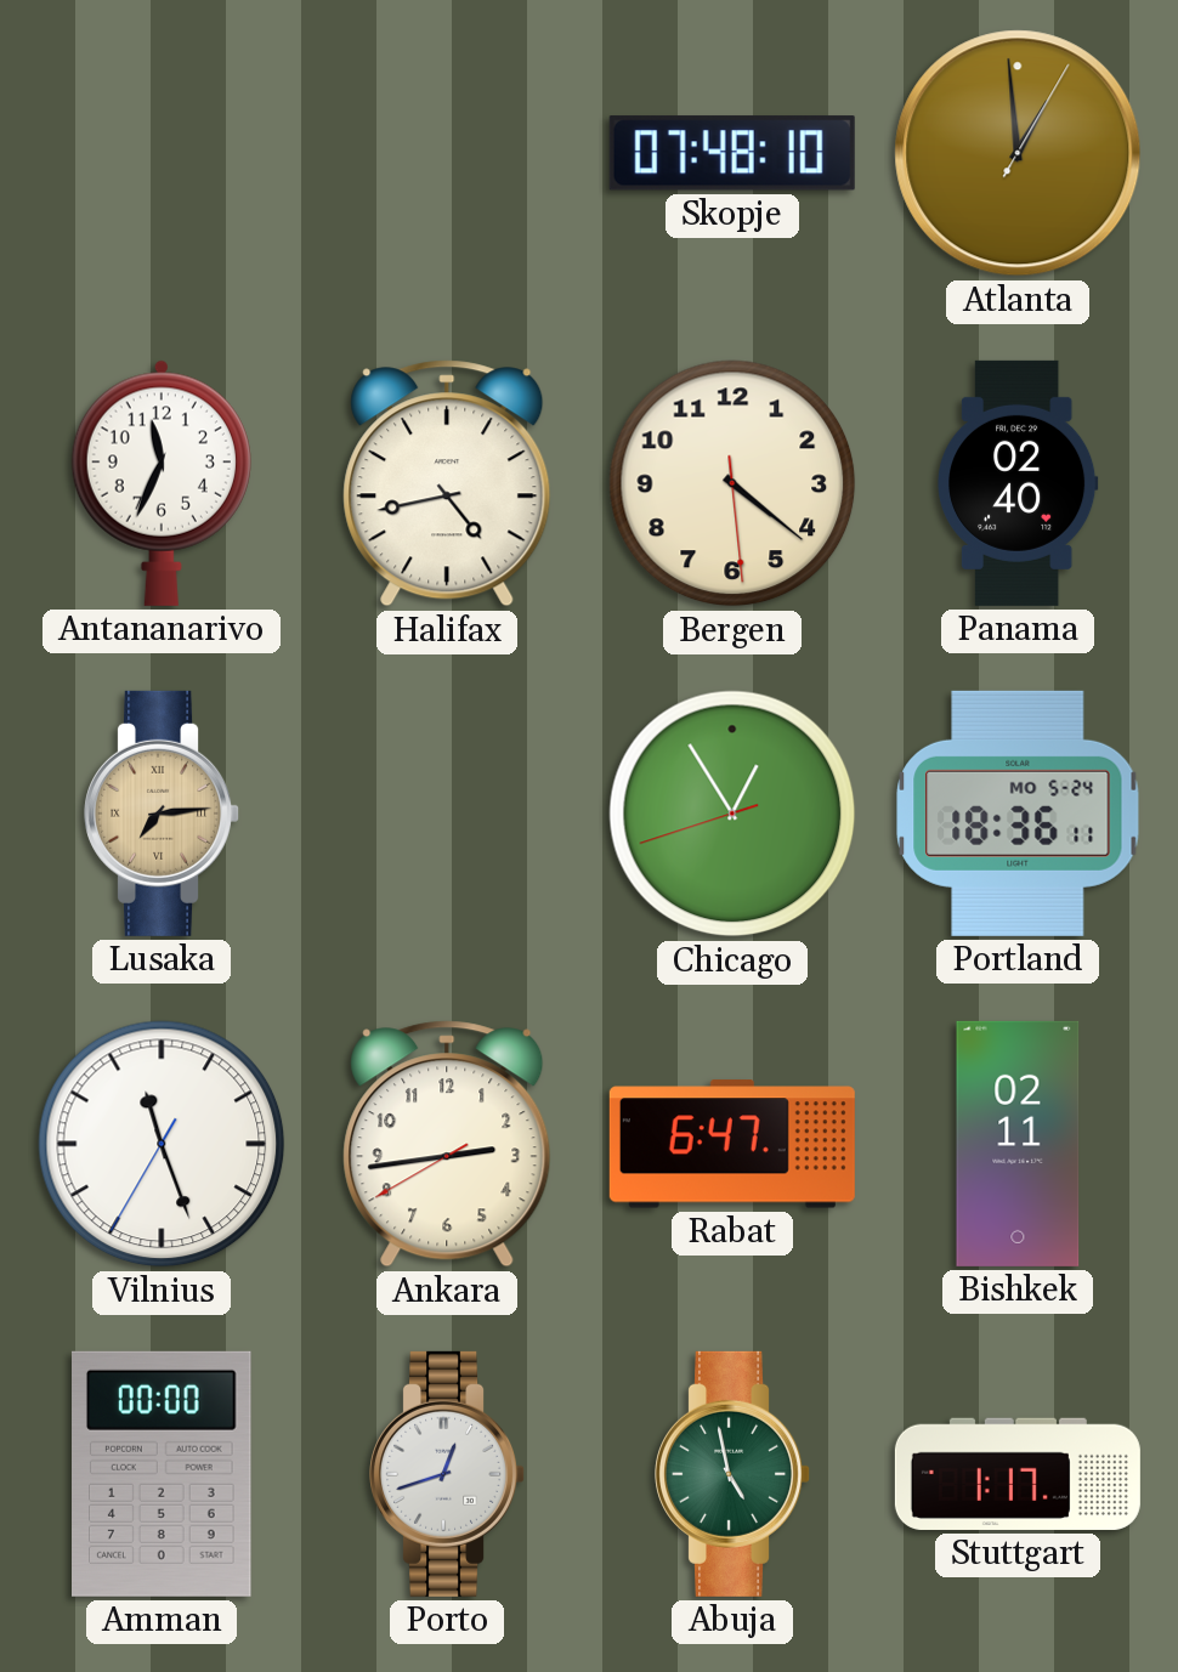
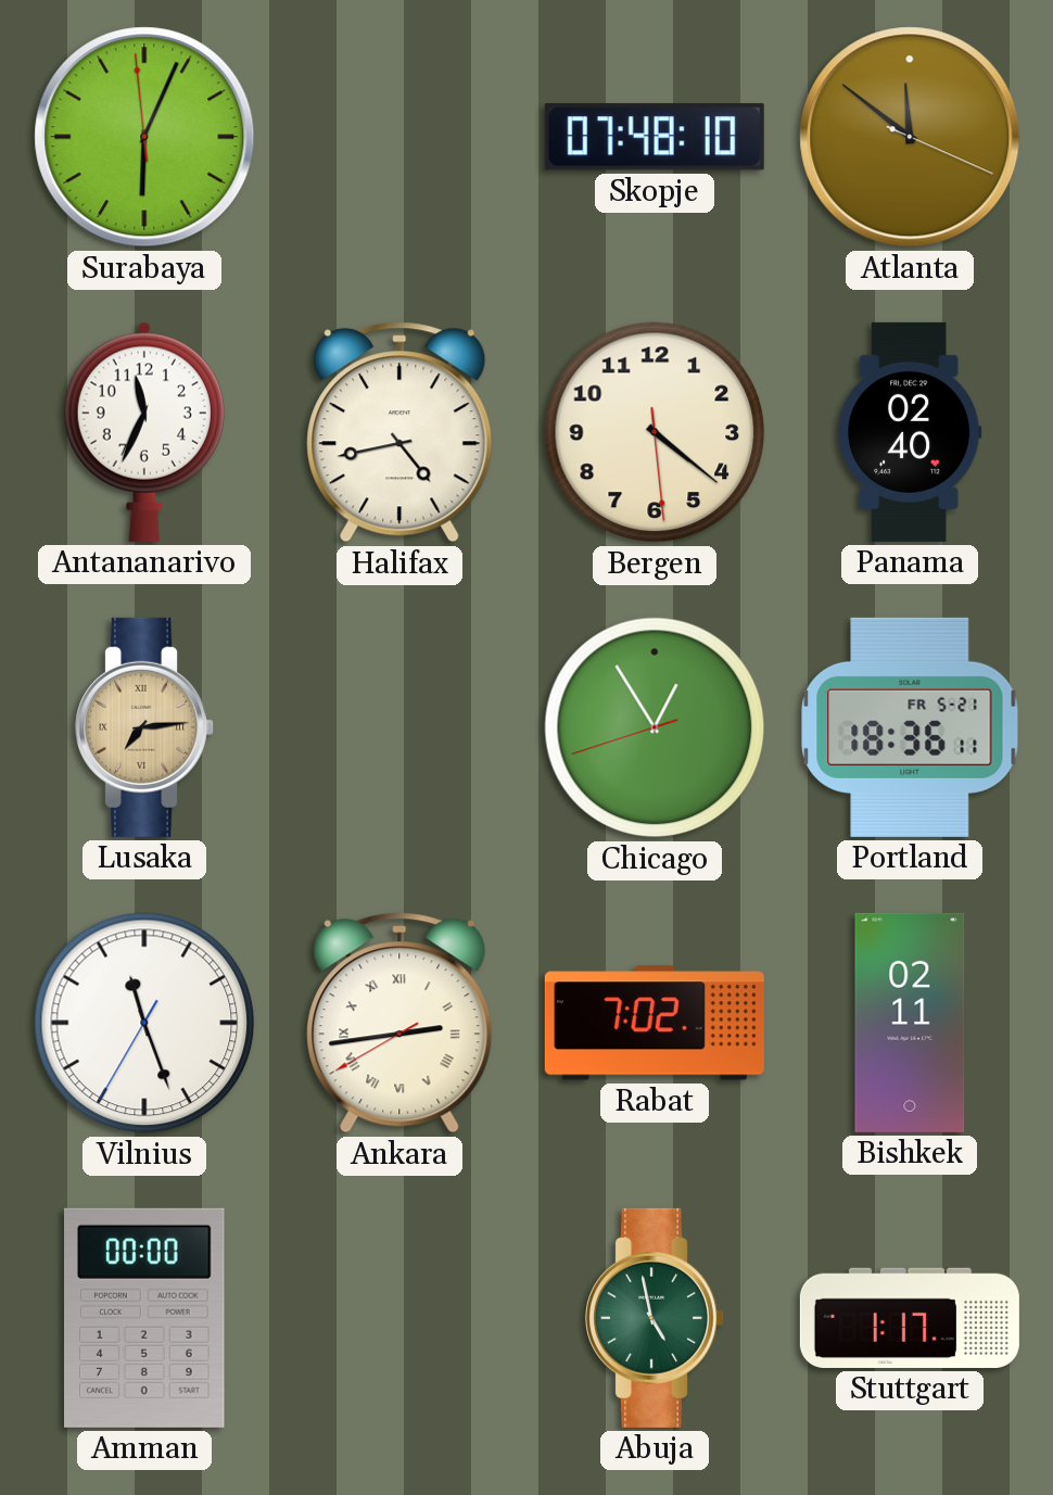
Surabaya: none -> 6:03
Atlanta: 12:59 -> 11:51
Portland date: MO 5-24 -> FR 5-21
Ankara numerals: Arabic -> Roman
Rabat: 6:47 -> 7:02
Porto: 12:42 -> none
